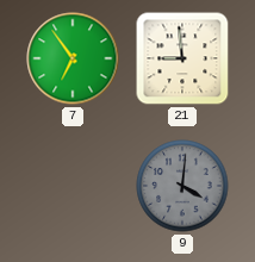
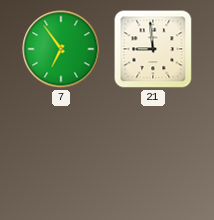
9: 4:01 -> none
